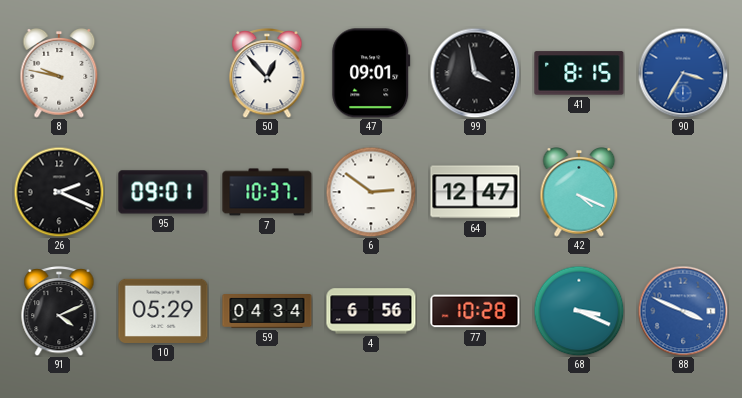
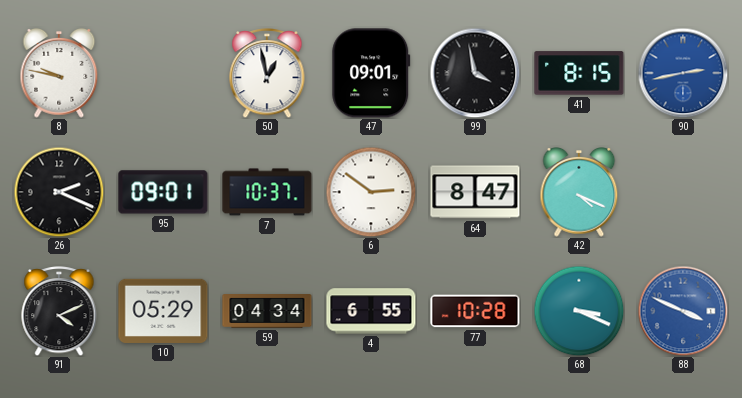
50: 12:53 -> 12:58
90: 3:35 -> 2:43
64: 12:47 -> 8:47
4: 6:56 -> 6:55
